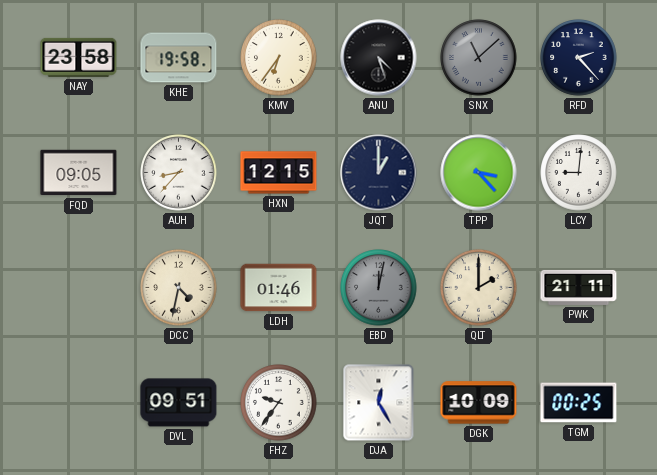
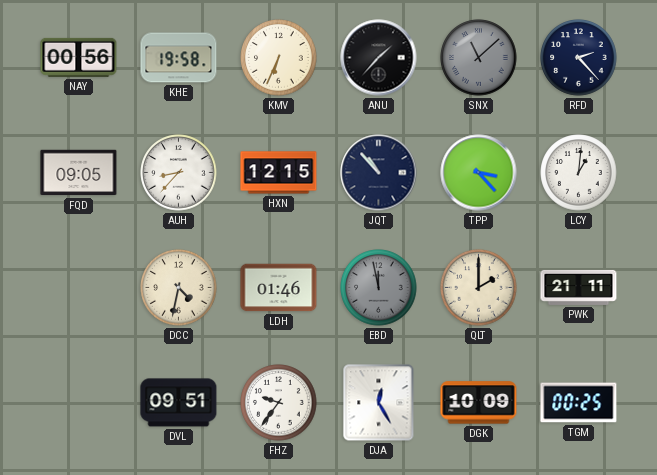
NAY: 23:58 -> 00:56
KMV: 6:36 -> 6:34
ANU: 4:27 -> 1:37
JQT: 1:00 -> 10:53
LCY: 9:01 -> 1:01
EBD: 12:02 -> 11:58
